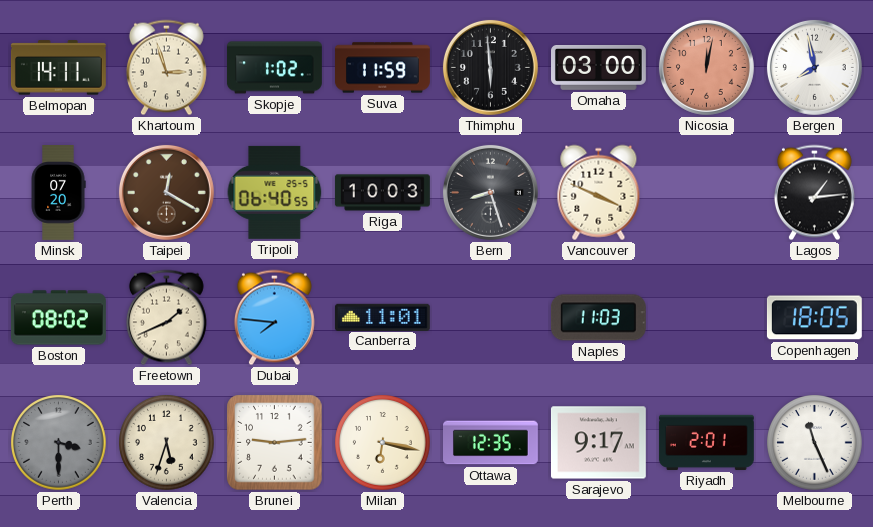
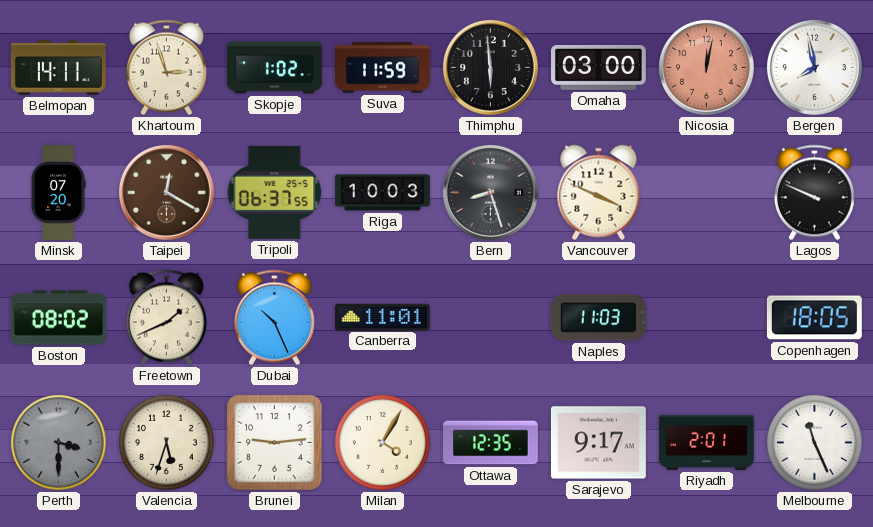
Tripoli: 06:40 -> 06:37
Lagos: 1:14 -> 9:49
Dubai: 7:46 -> 10:26
Milan: 6:17 -> 4:05
